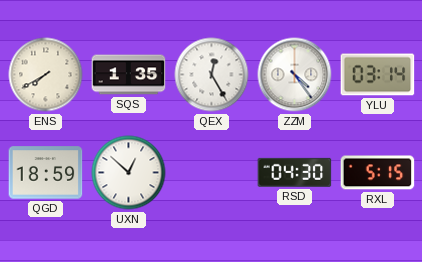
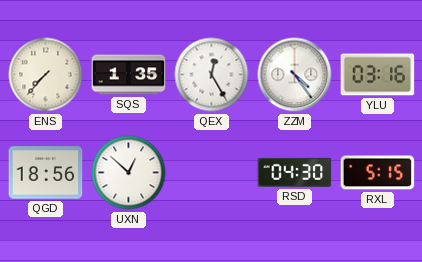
ENS: 7:40 -> 7:37
YLU: 03:14 -> 03:16
QGD: 18:59 -> 18:56
